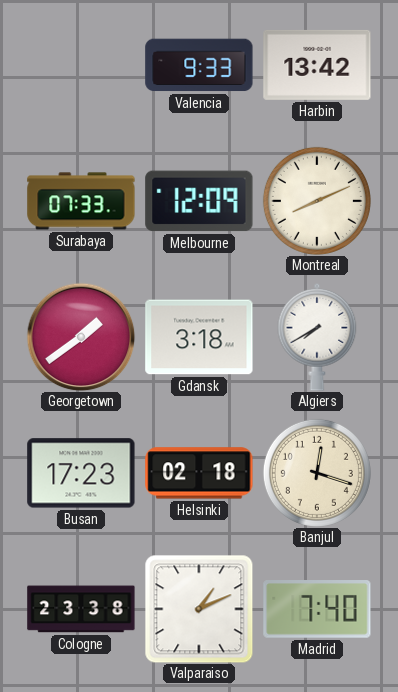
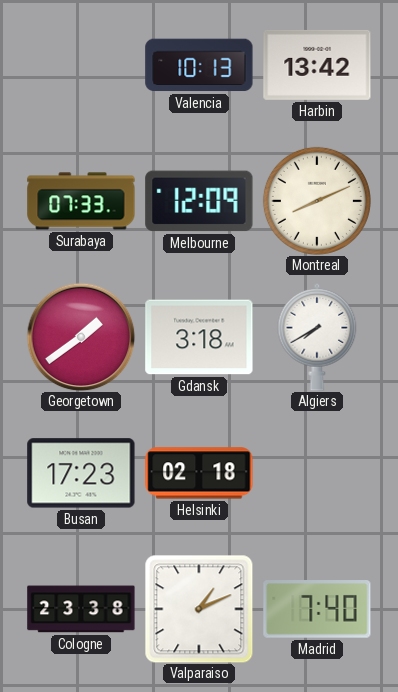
Valencia: 9:33 -> 10:13
Banjul: 12:18 -> none
